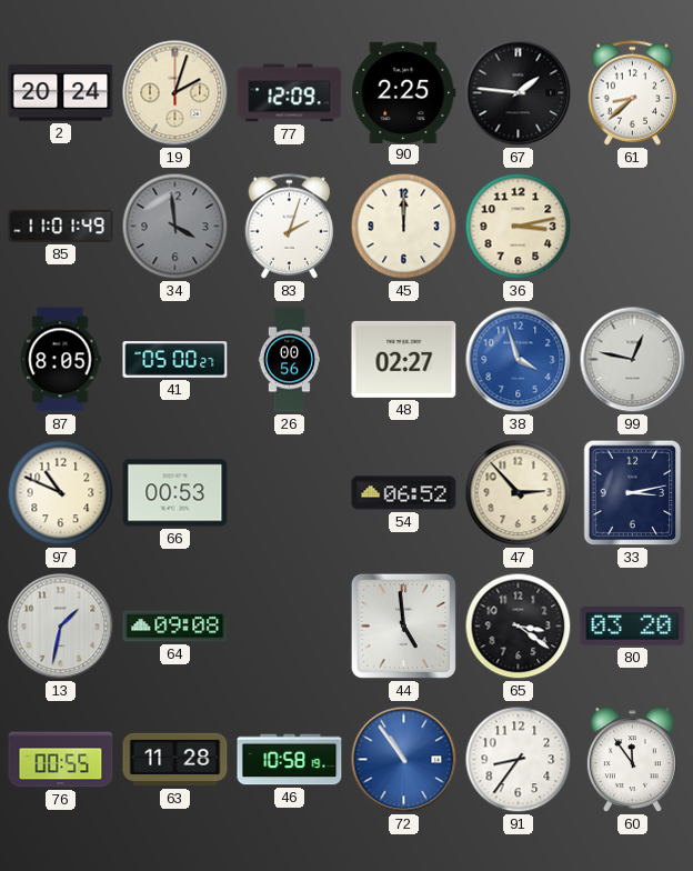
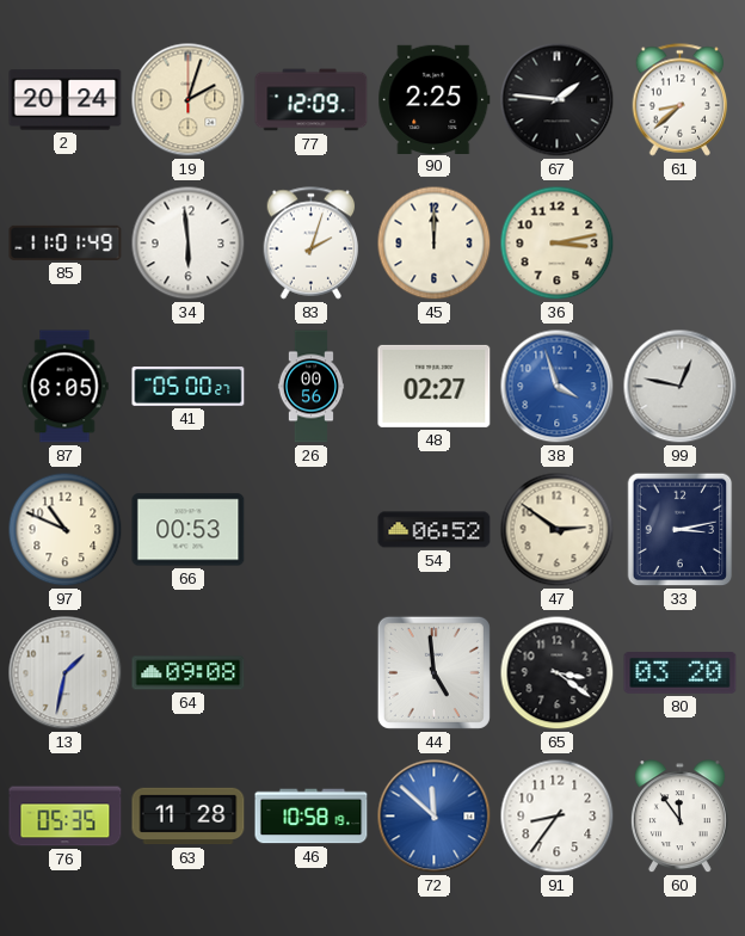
34: 3:59 -> 5:59
34 dial: grey -> white
47: 2:53 -> 2:51
76: 00:55 -> 05:35
72: 10:54 -> 11:52
